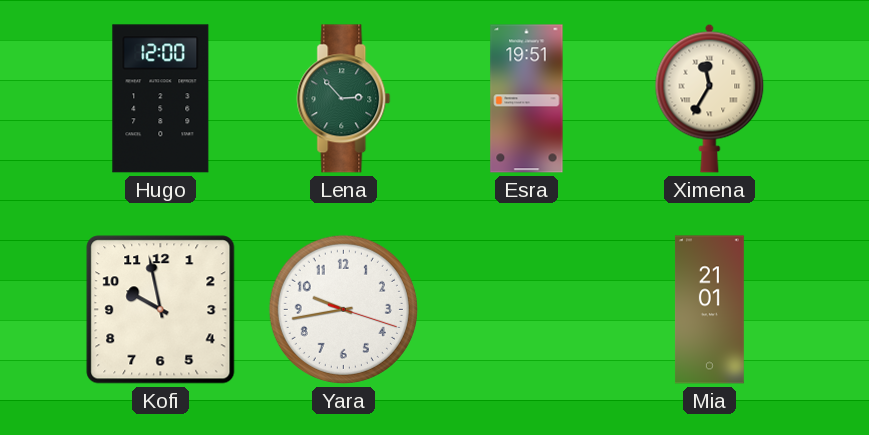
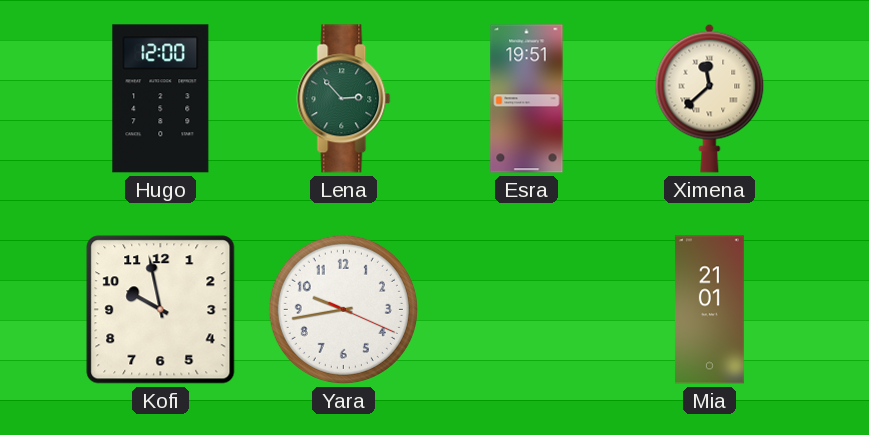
Ximena: 11:35 -> 11:38
Yara: 9:43:18 -> 9:43:19
